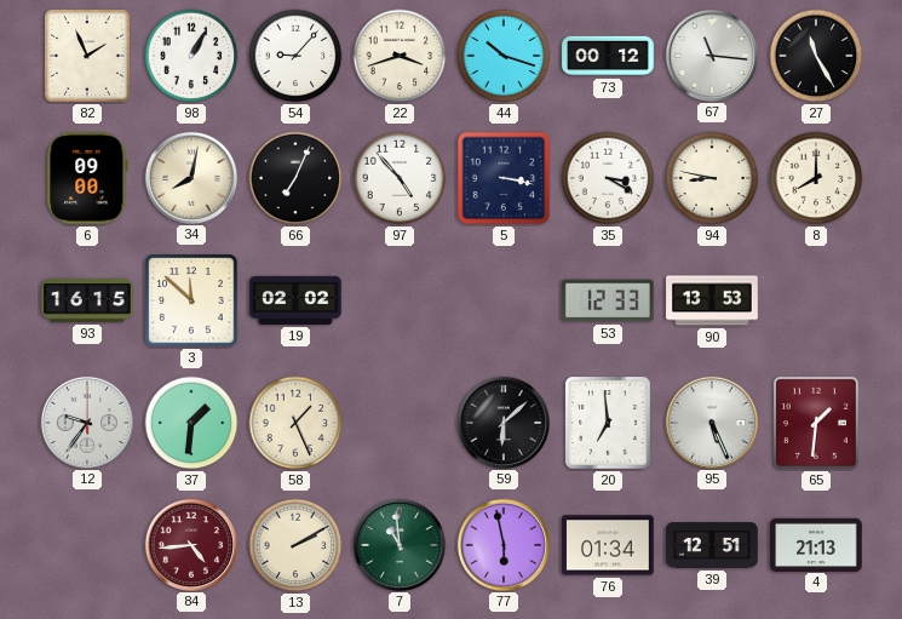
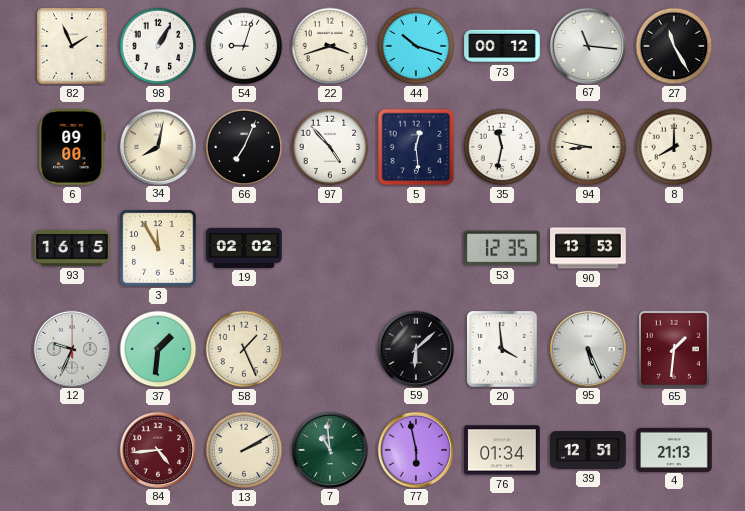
54: 9:07 -> 9:03
5: 3:17 -> 12:29
35: 3:20 -> 11:32
3: 11:52 -> 11:55
53: 12:33 -> 12:35
12: 9:36 -> 9:34
20: 6:59 -> 3:59
